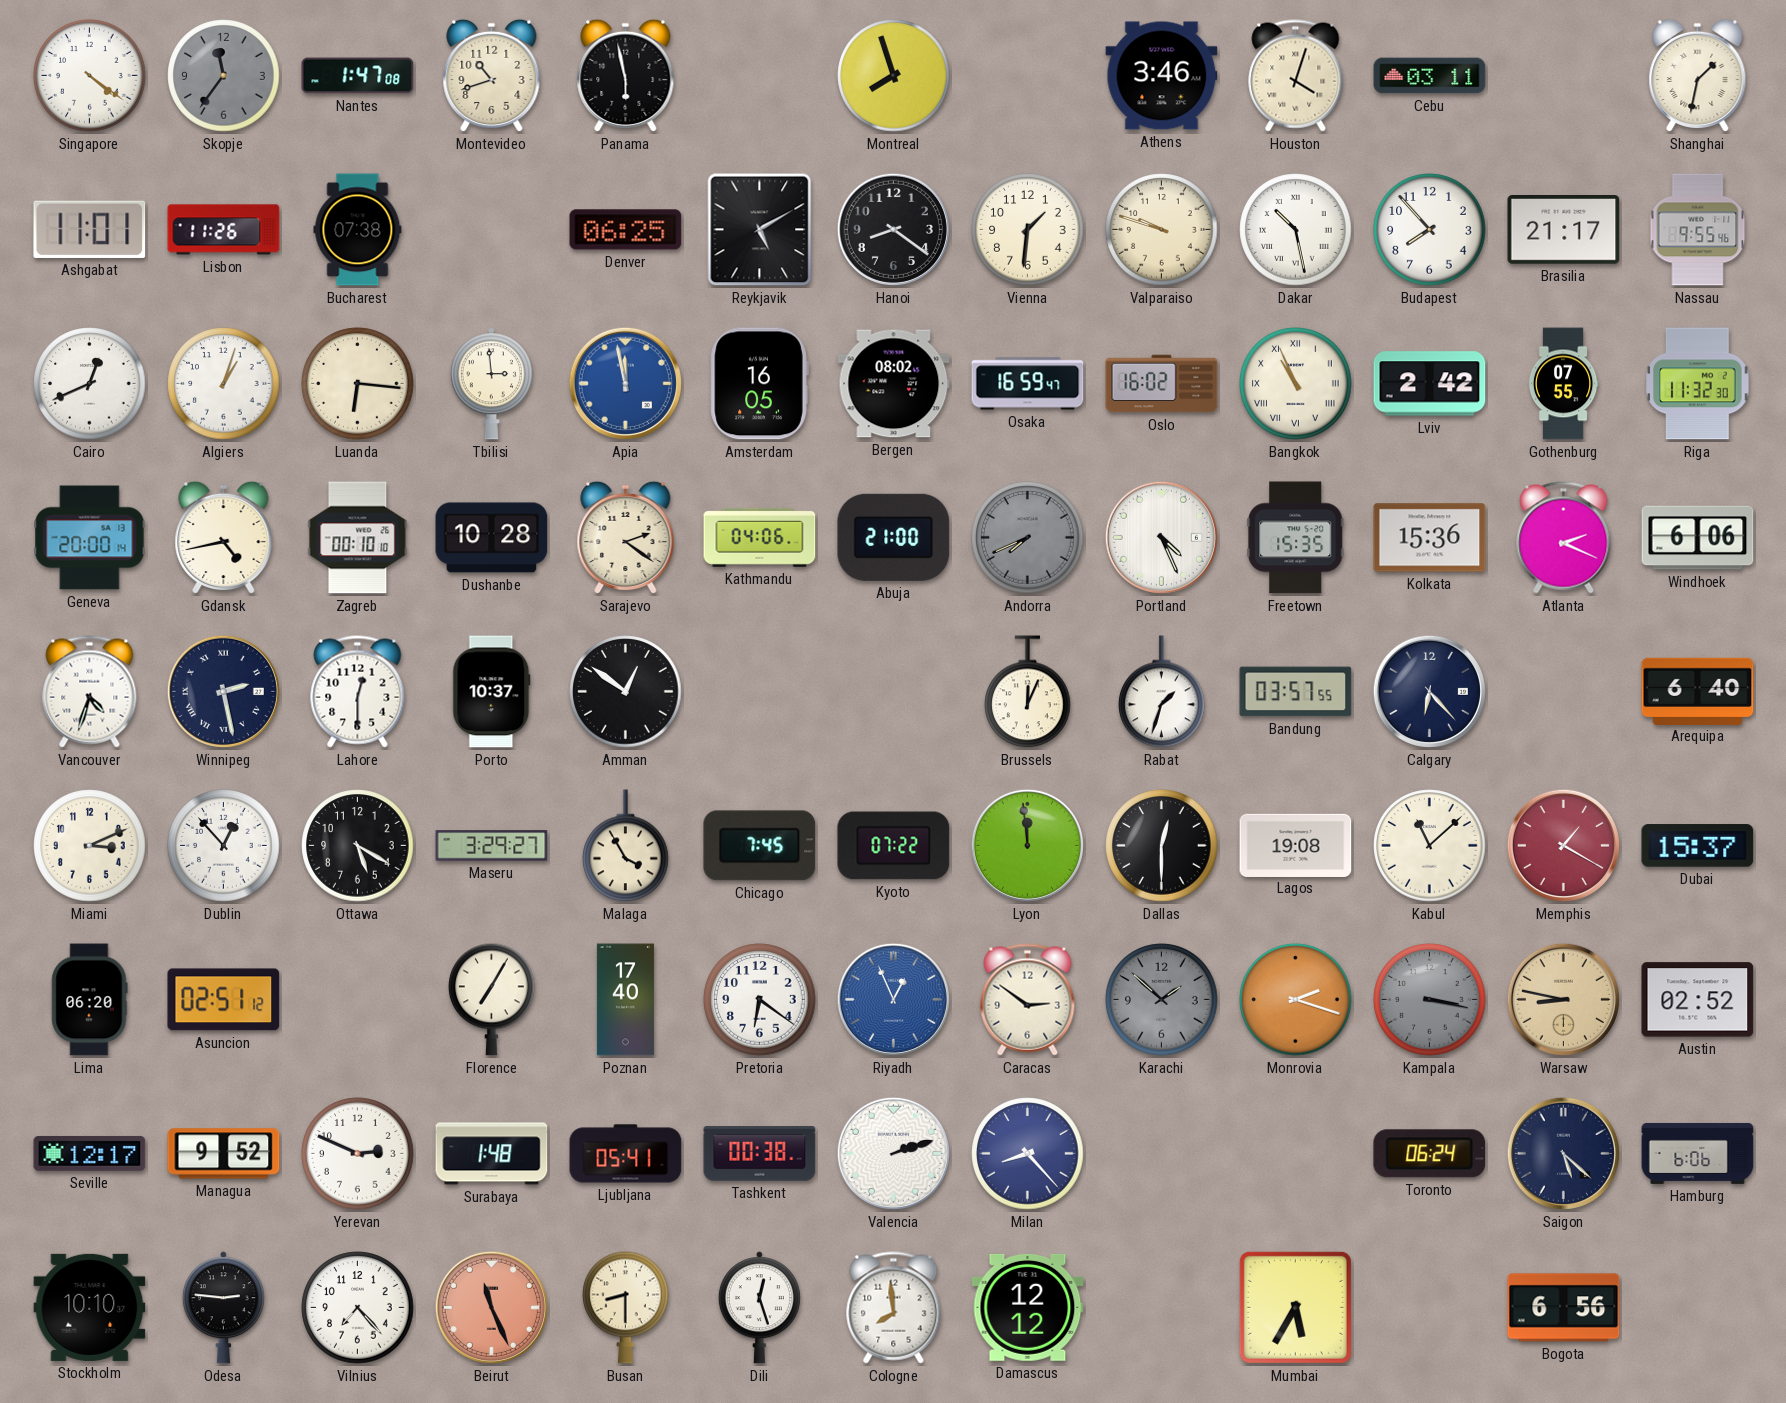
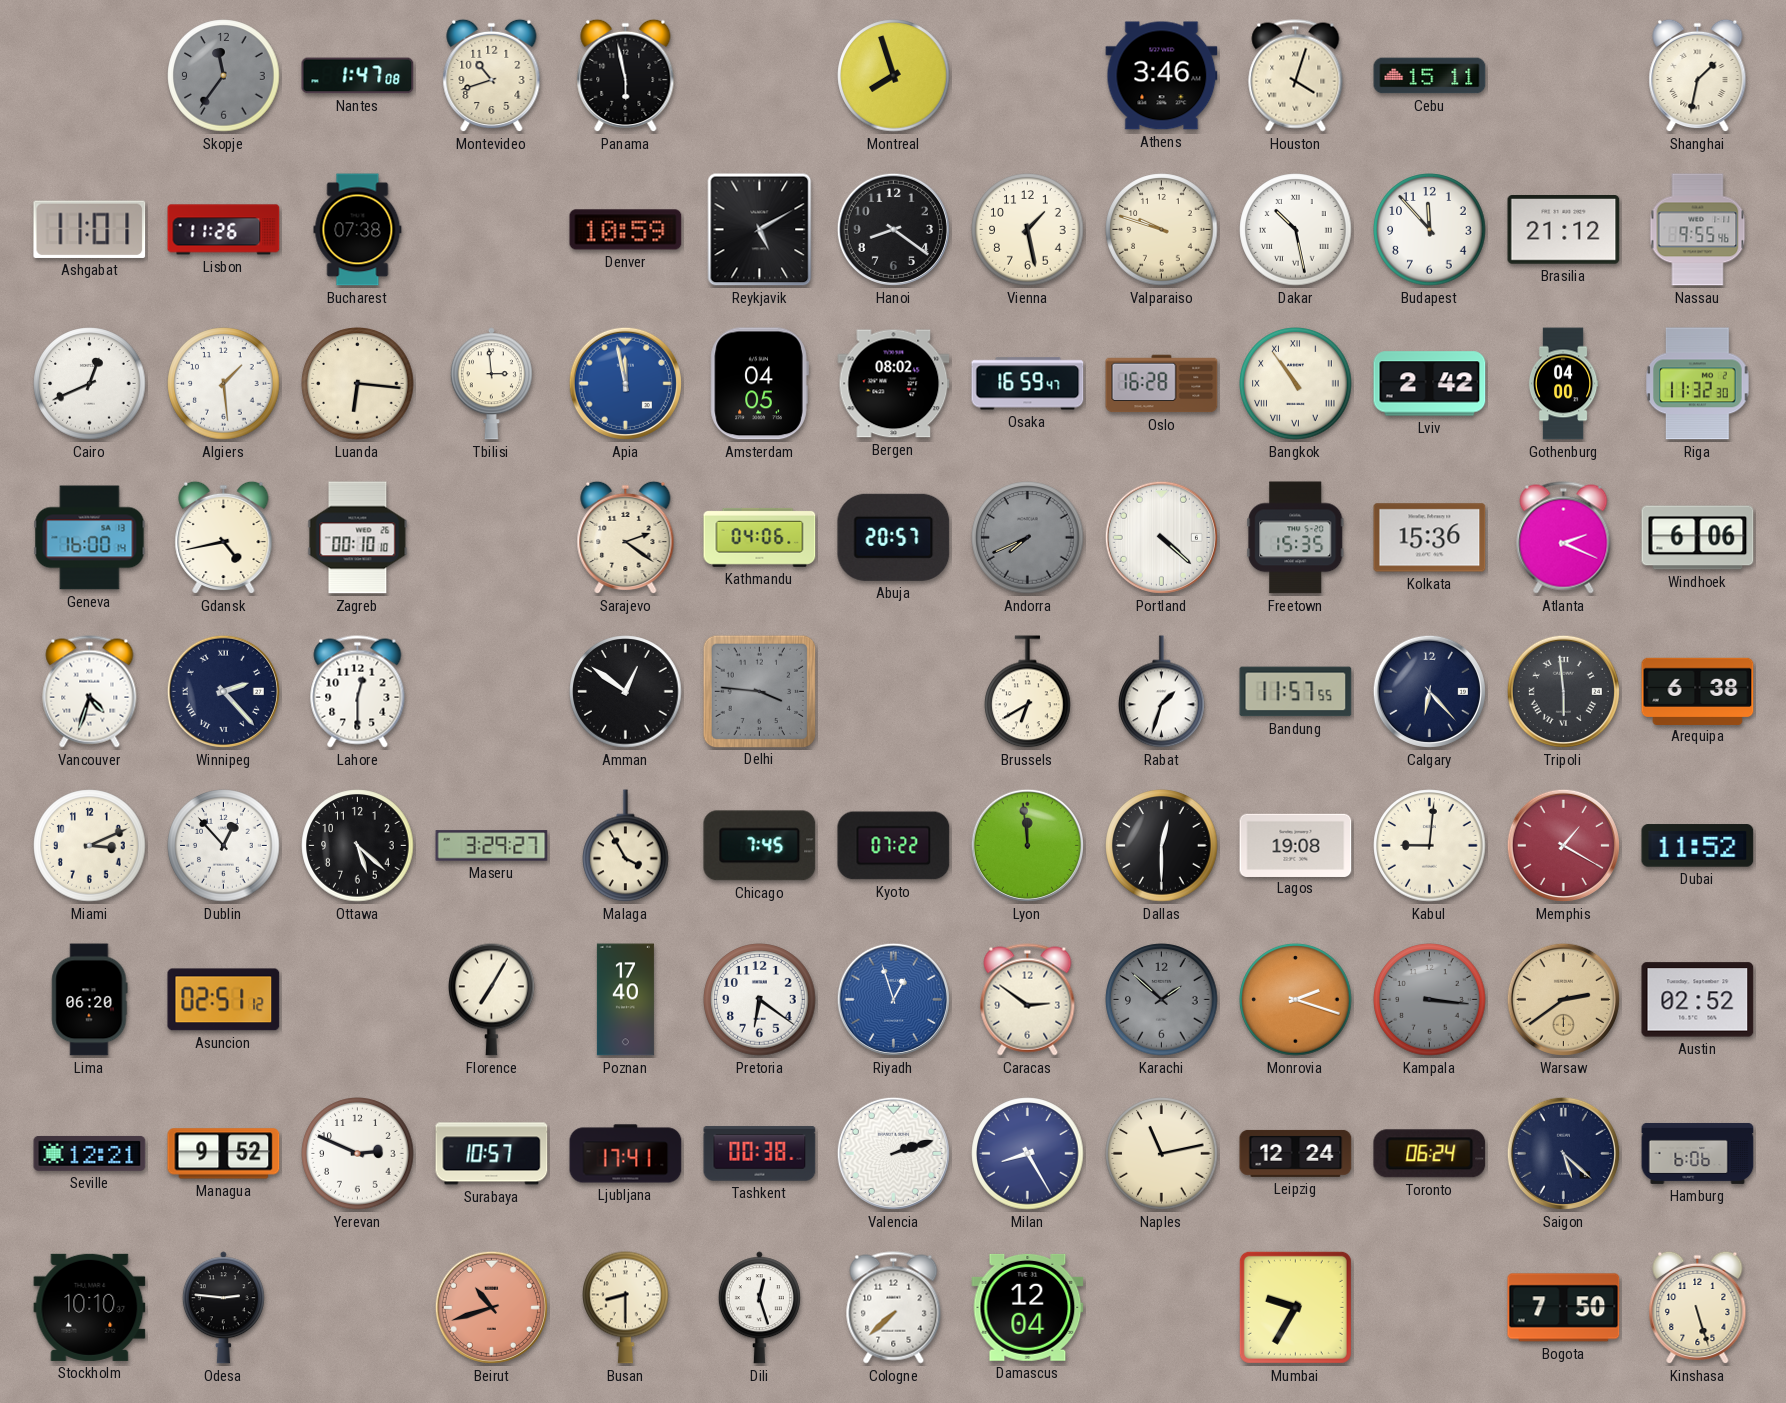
Singapore: 4:21 -> none
Cebu: 03:11 -> 15:11
Denver: 06:25 -> 10:59
Vienna: 1:31 -> 1:28
Budapest: 7:53 -> 11:53
Brasilia: 21:17 -> 21:12
Algiers: 1:03 -> 1:29
Amsterdam: 16:05 -> 04:05
Oslo: 16:02 -> 16:28
Bangkok: 10:56 -> 10:54
Gothenburg: 07:55 -> 04:00
Geneva: 20:00 -> 16:00
Dushanbe: 10:28 -> none
Abuja: 21:00 -> 20:57
Portland: 4:26 -> 4:22
Winnipeg: 2:28 -> 2:23
Porto: 10:37 -> none
Delhi: none -> 3:46
Brussels: 12:04 -> 6:40
Bandung: 03:57 -> 11:57
Tripoli: none -> 5:59
Arequipa: 6:40 -> 6:38
Ottawa: 5:20 -> 5:22
Kabul: 11:08 -> 9:01
Dubai: 15:37 -> 11:52
Riyadh: 12:56 -> 12:57
Kampala: 3:17 -> 3:16
Warsaw: 8:47 -> 2:39
Seville: 12:17 -> 12:21
Surabaya: 1:48 -> 10:57
Ljubljana: 05:41 -> 17:41
Milan: 8:23 -> 8:25
Naples: none -> 11:13
Leipzig: none -> 12:24
Vilnius: 7:23 -> none
Beirut: 11:26 -> 10:42
Cologne: 7:59 -> 7:38
Damascus: 12:12 -> 12:04
Mumbai: 5:35 -> 9:35
Bogota: 6:56 -> 7:50
Kinshasa: none -> 5:27
